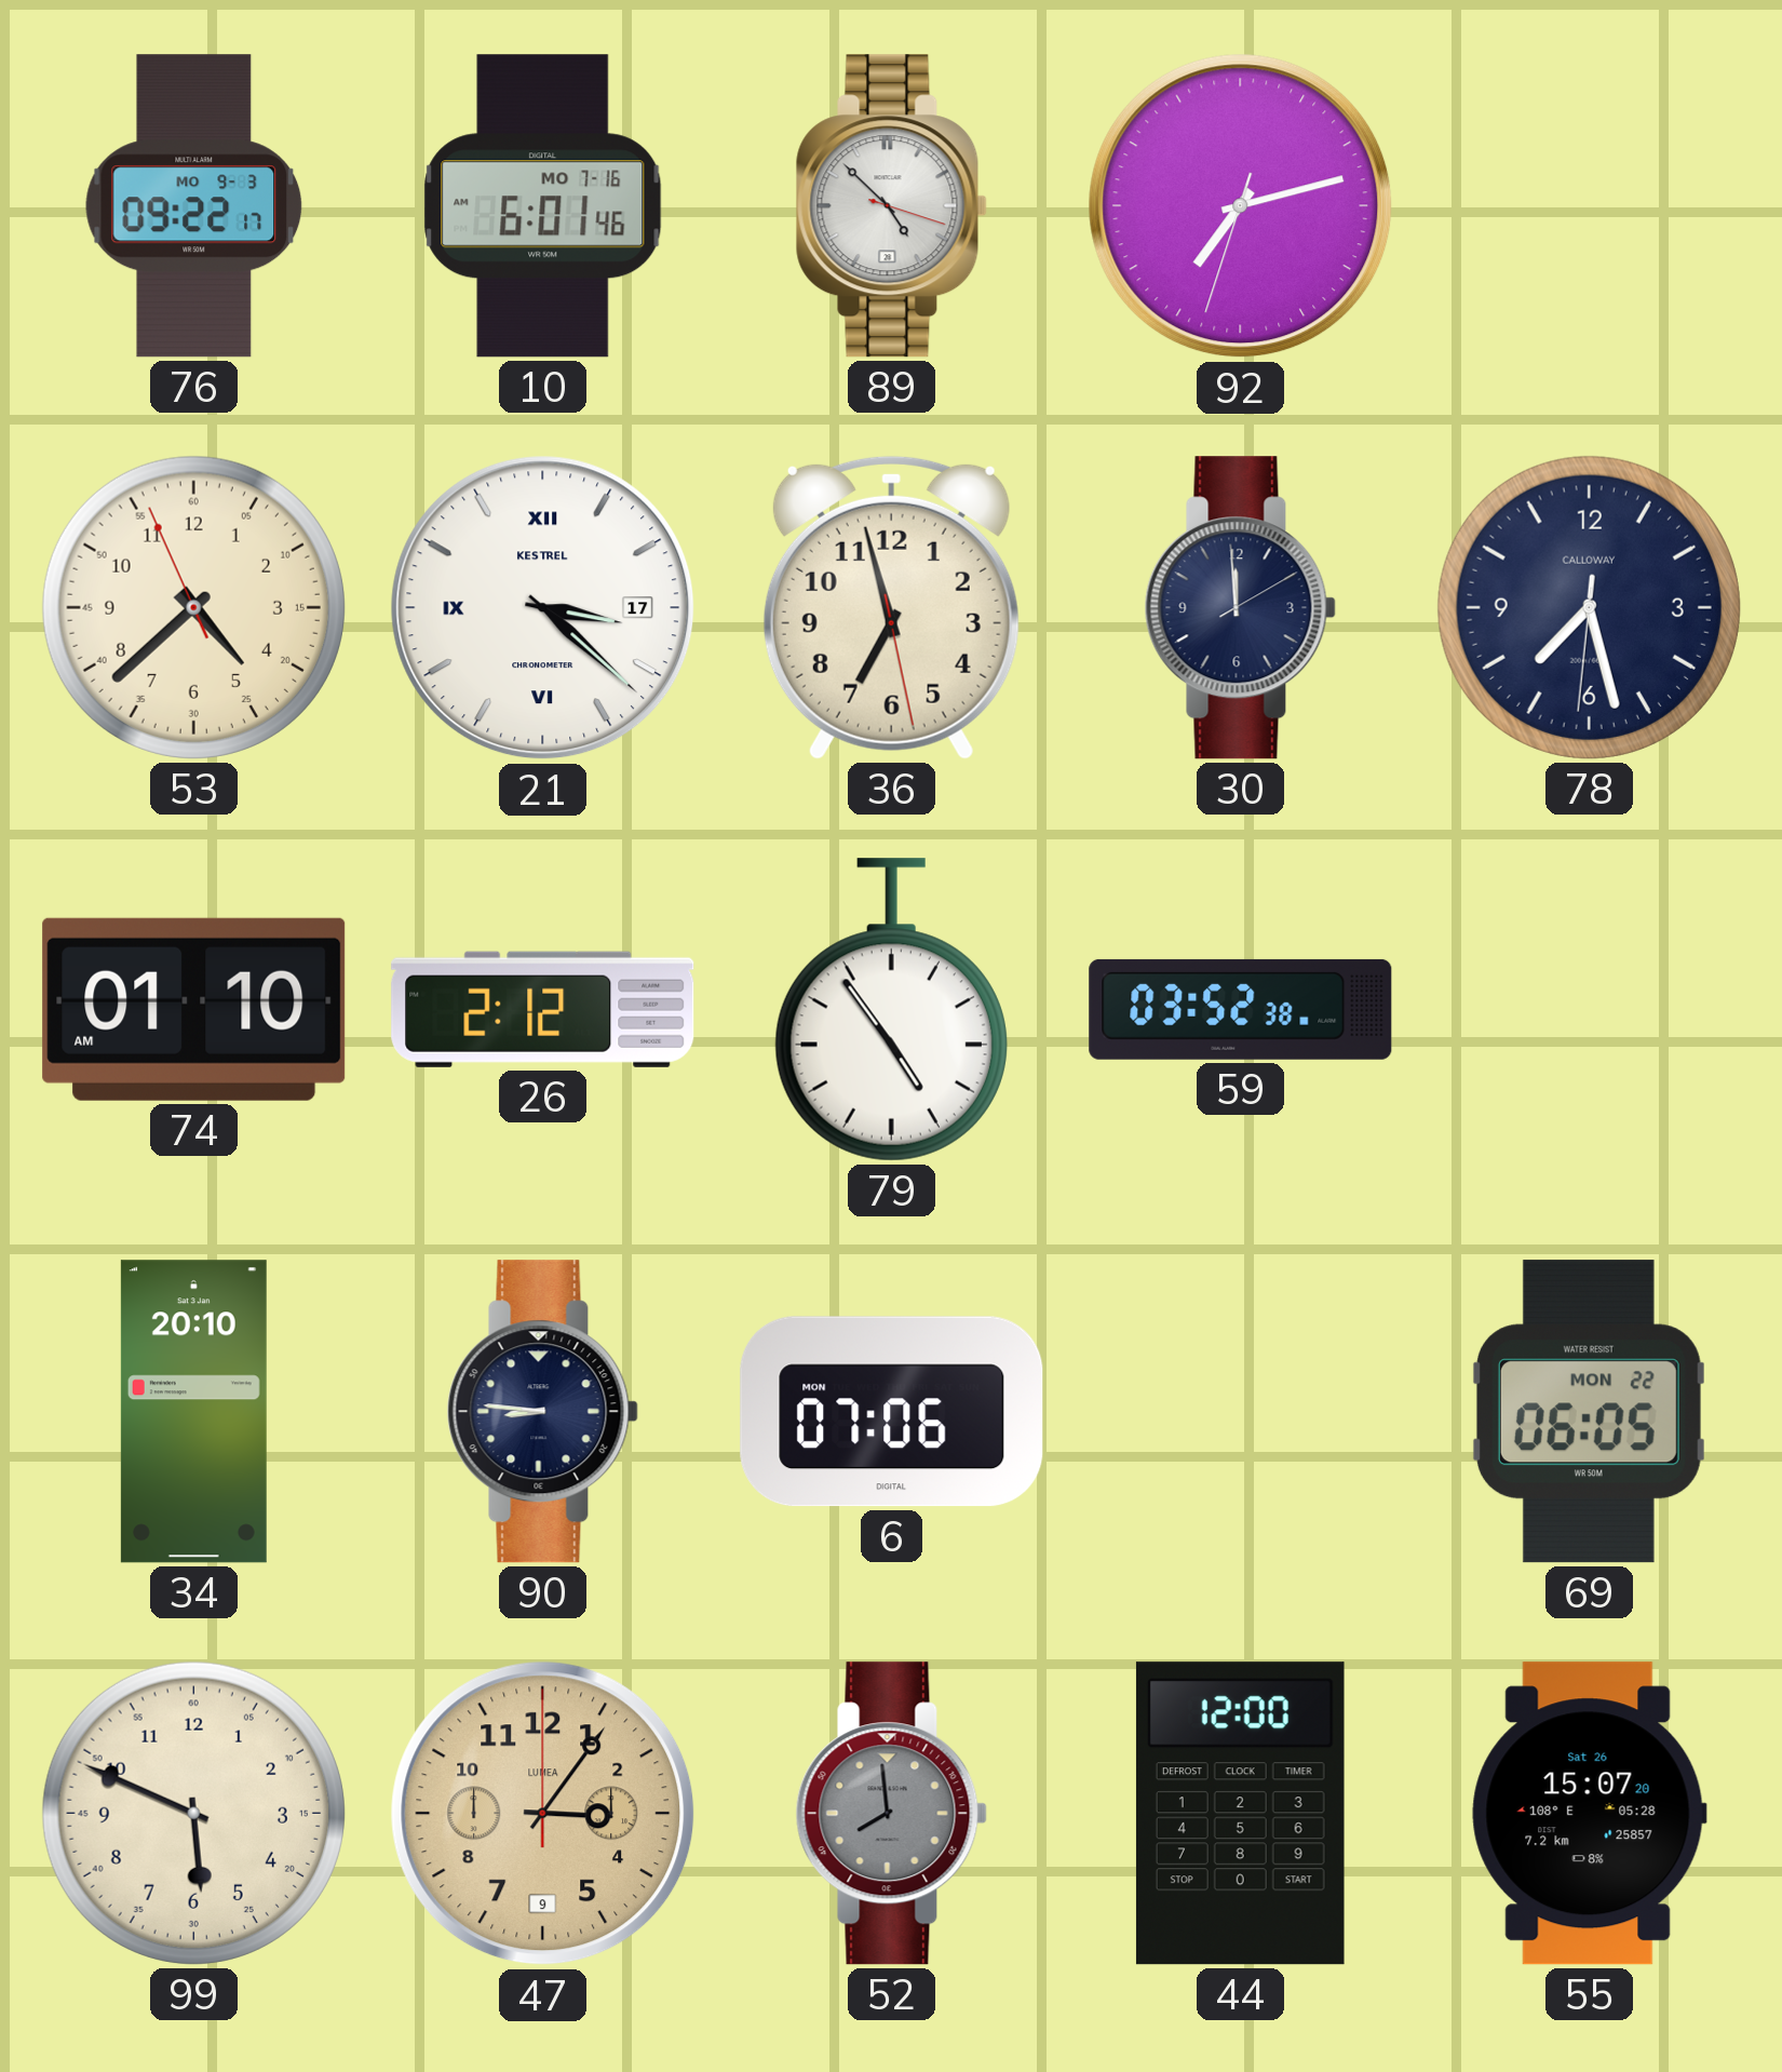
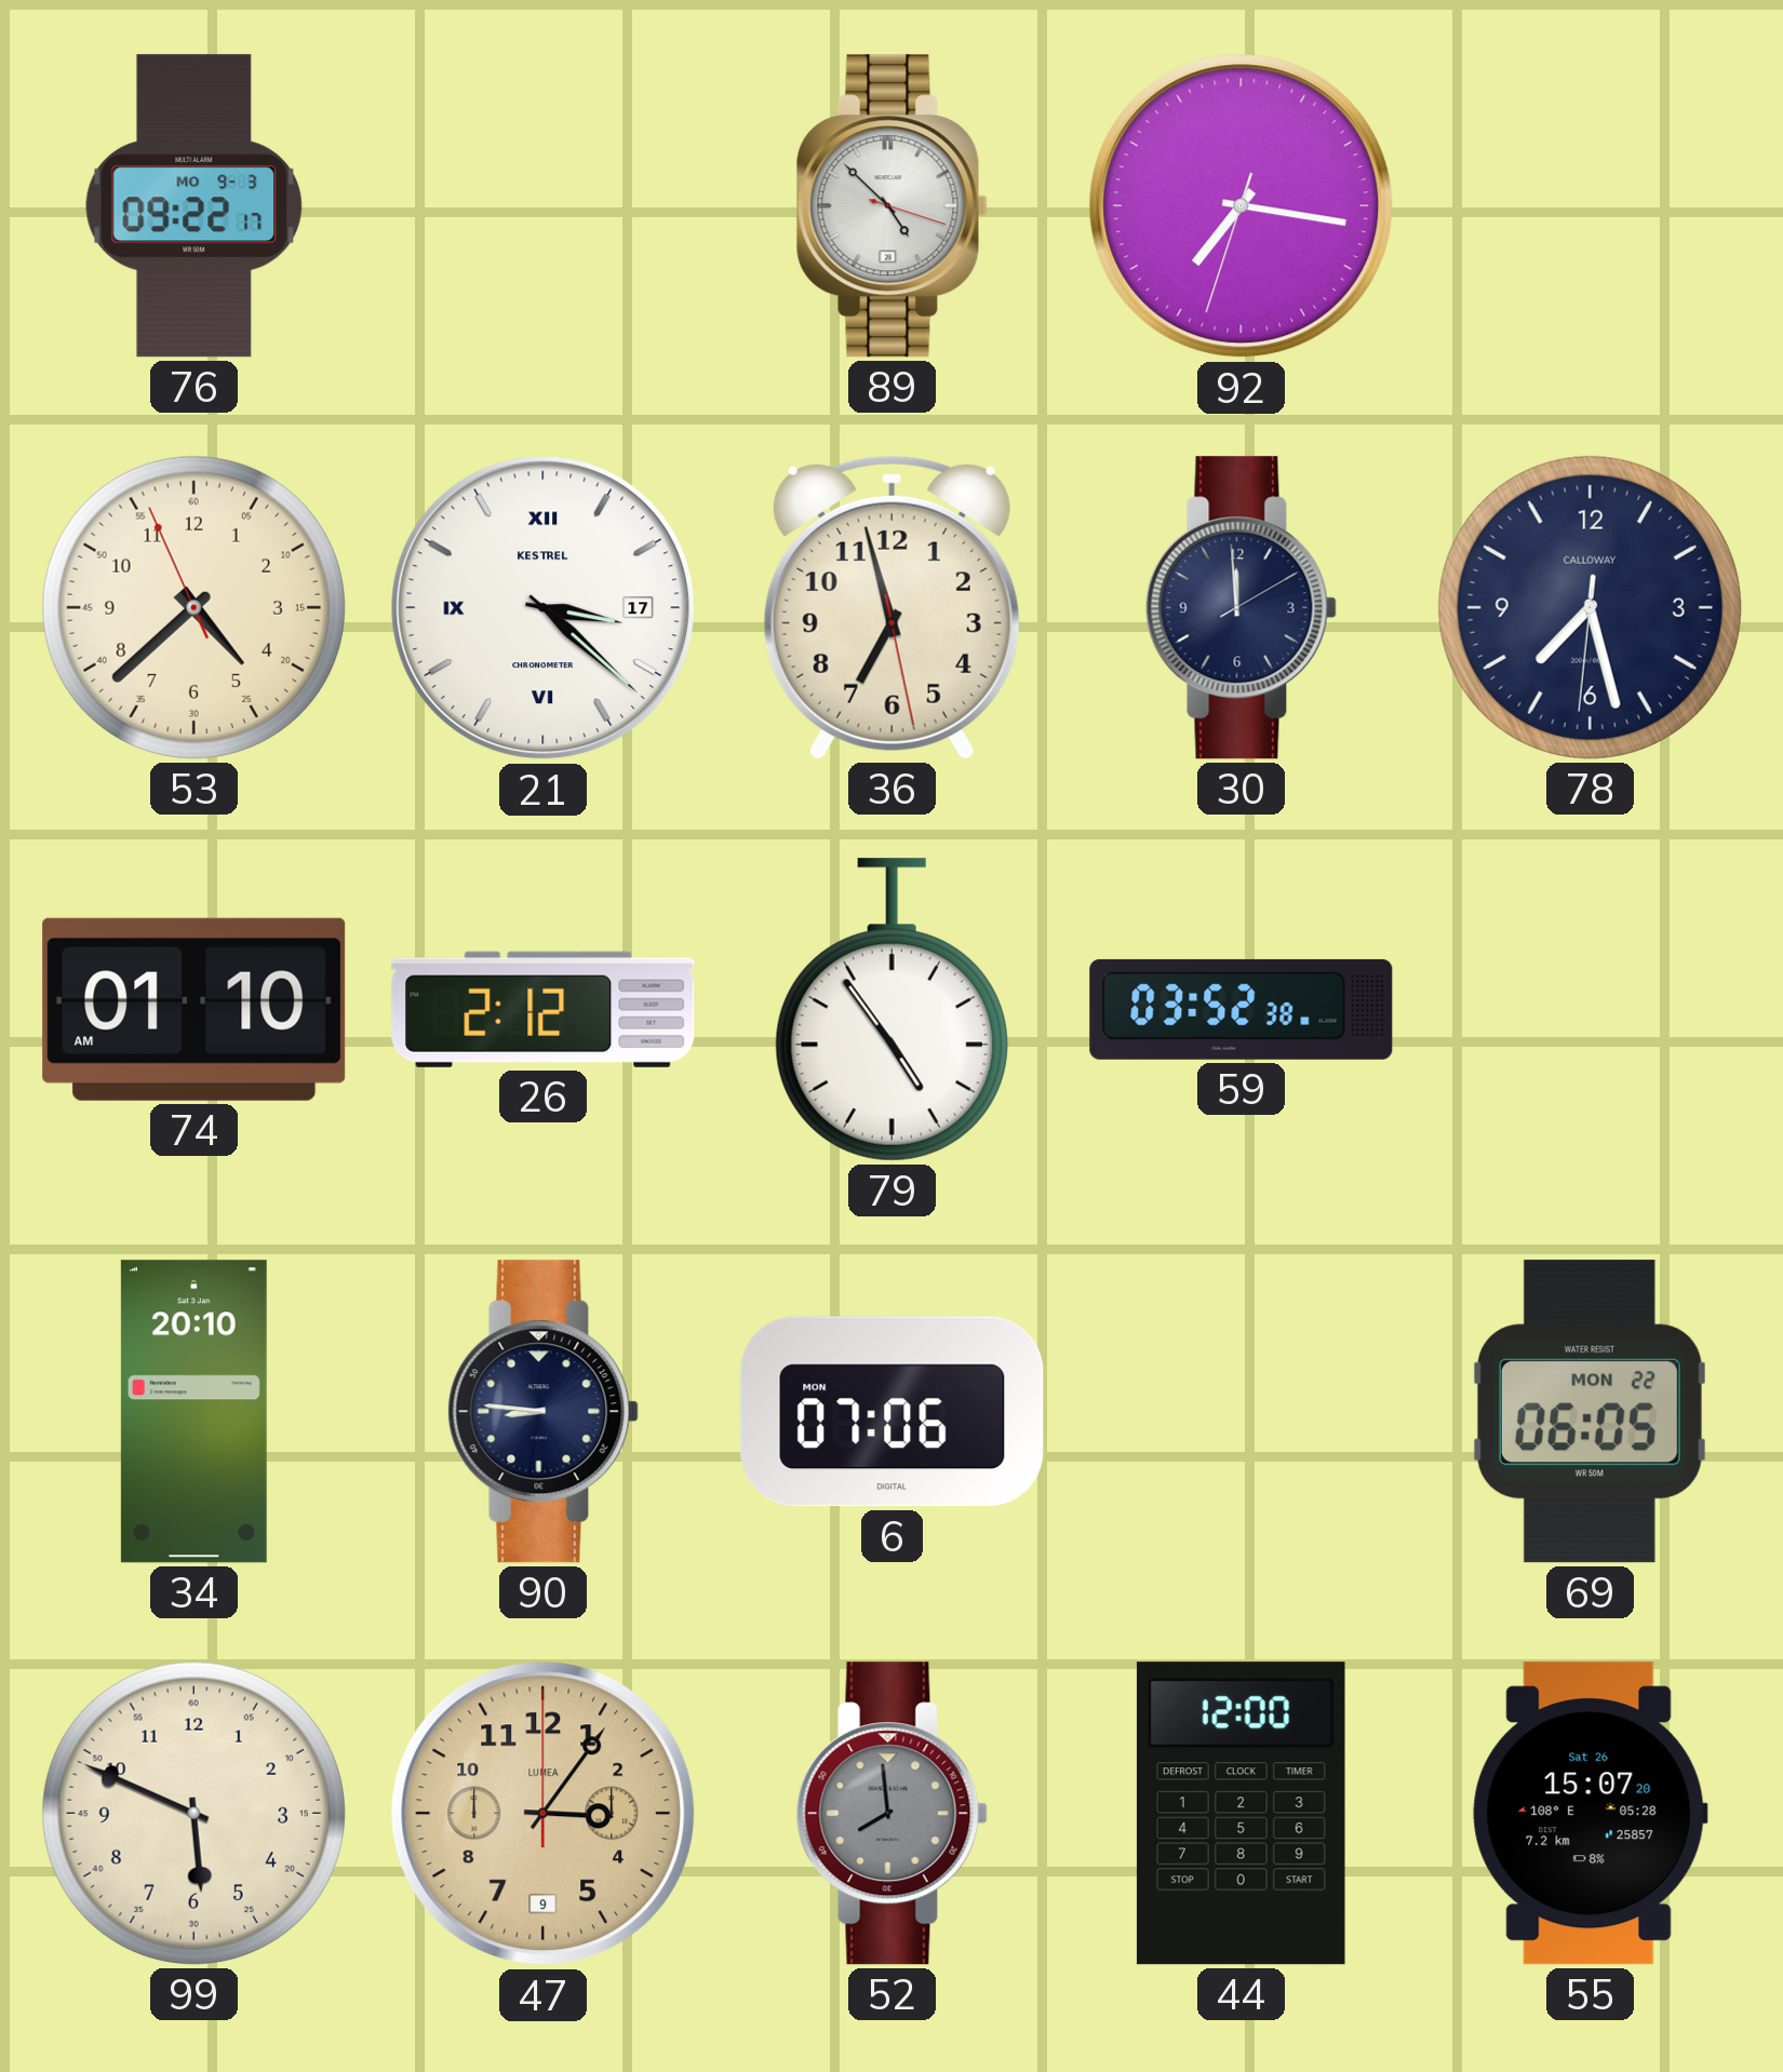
10: 6:01 -> none
92: 7:12 -> 7:16
